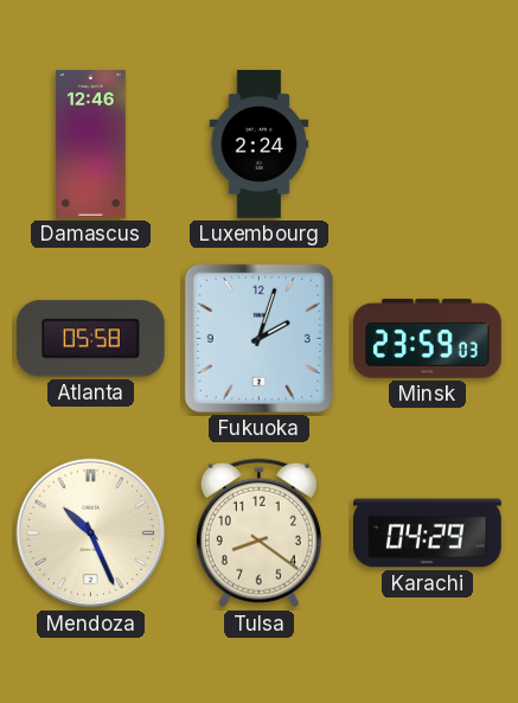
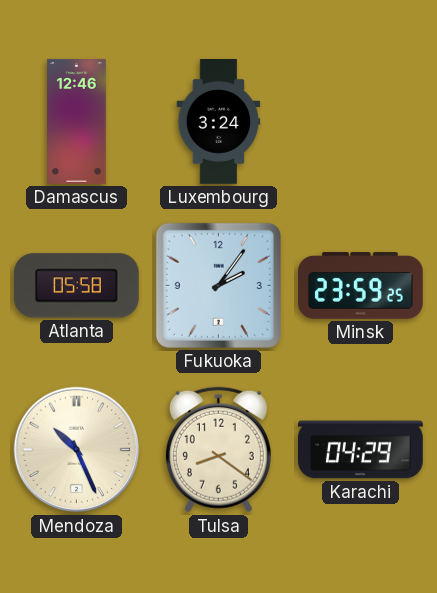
Luxembourg: 2:24 -> 3:24
Fukuoka: 2:03 -> 2:06
Minsk: 23:59:03 -> 23:59:25
